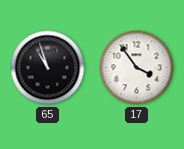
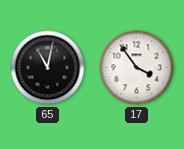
65: 10:57 -> 11:02
